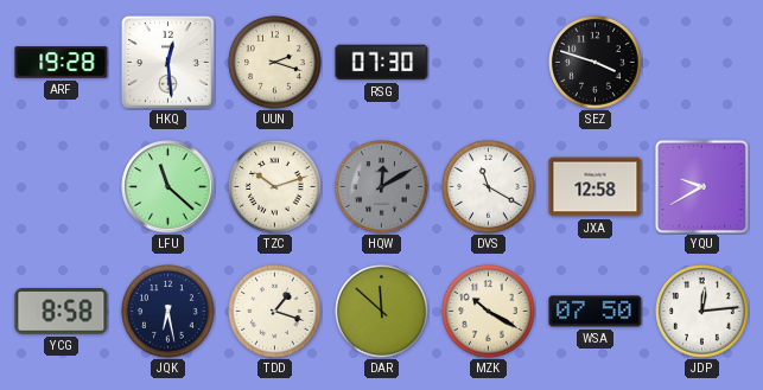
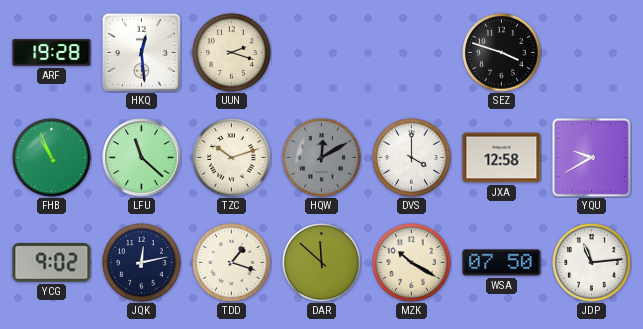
RSG: 07:30 -> none
FHB: none -> 10:56
DVS: 11:20 -> 4:00
YCG: 8:58 -> 9:02
JQK: 6:28 -> 12:13
JDP: 12:14 -> 11:14
